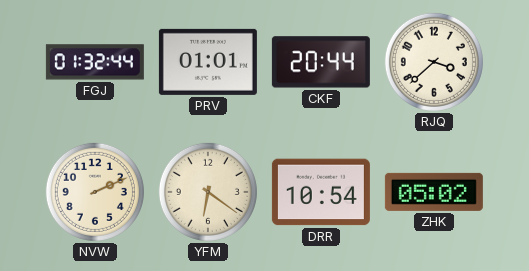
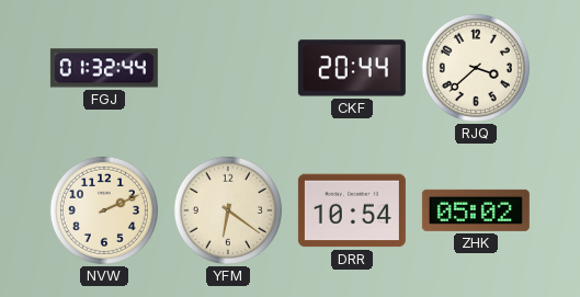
PRV: 01:01 -> none
